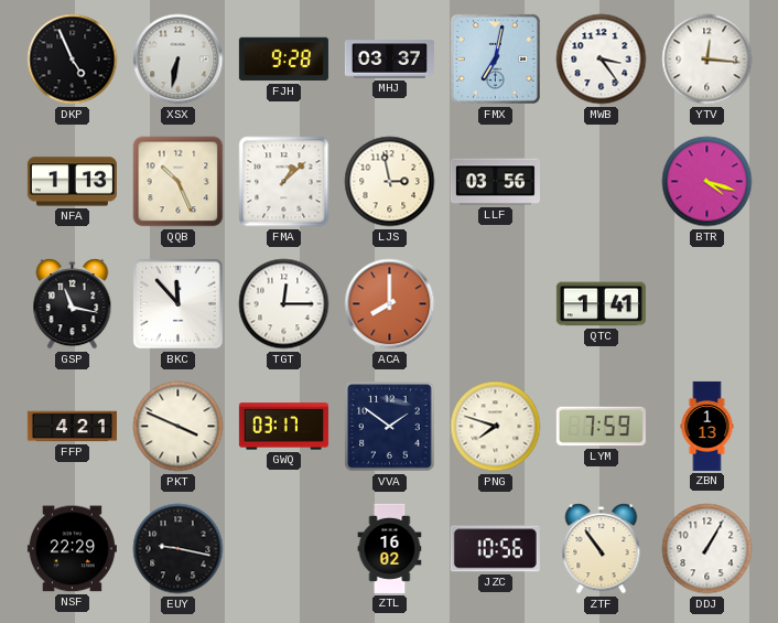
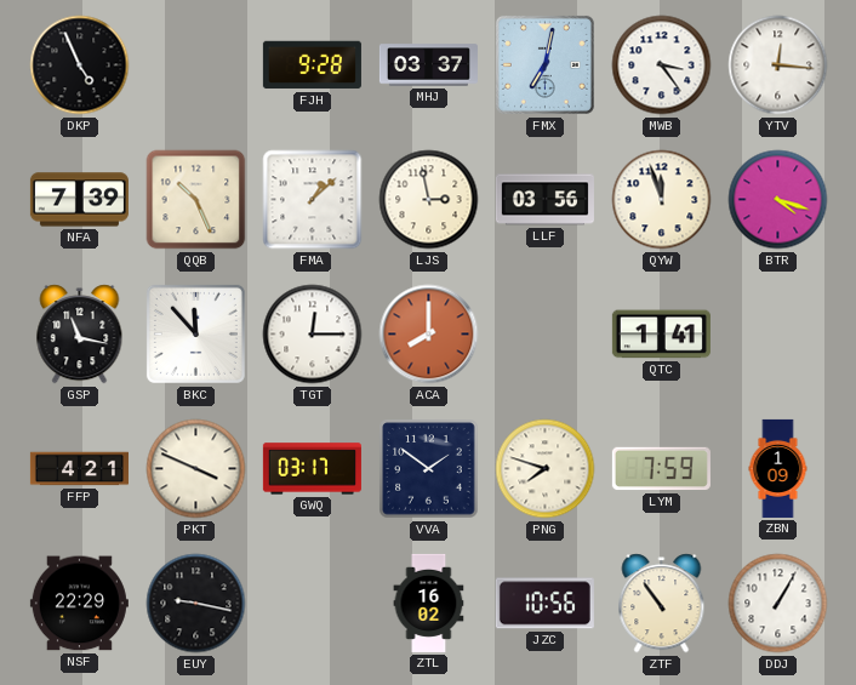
XSX: 6:32 -> none
NFA: 1:13 -> 7:39
QYW: none -> 11:57
ZBN: 1:13 -> 1:09
